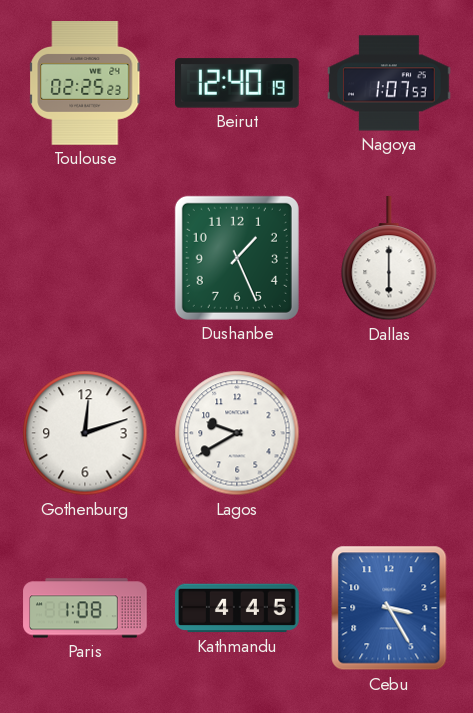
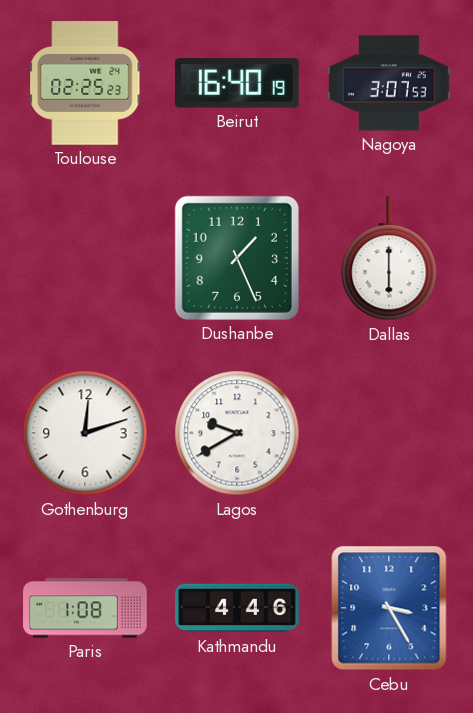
Beirut: 12:40 -> 16:40
Nagoya: 1:07 -> 3:07
Kathmandu: 4:45 -> 4:46
